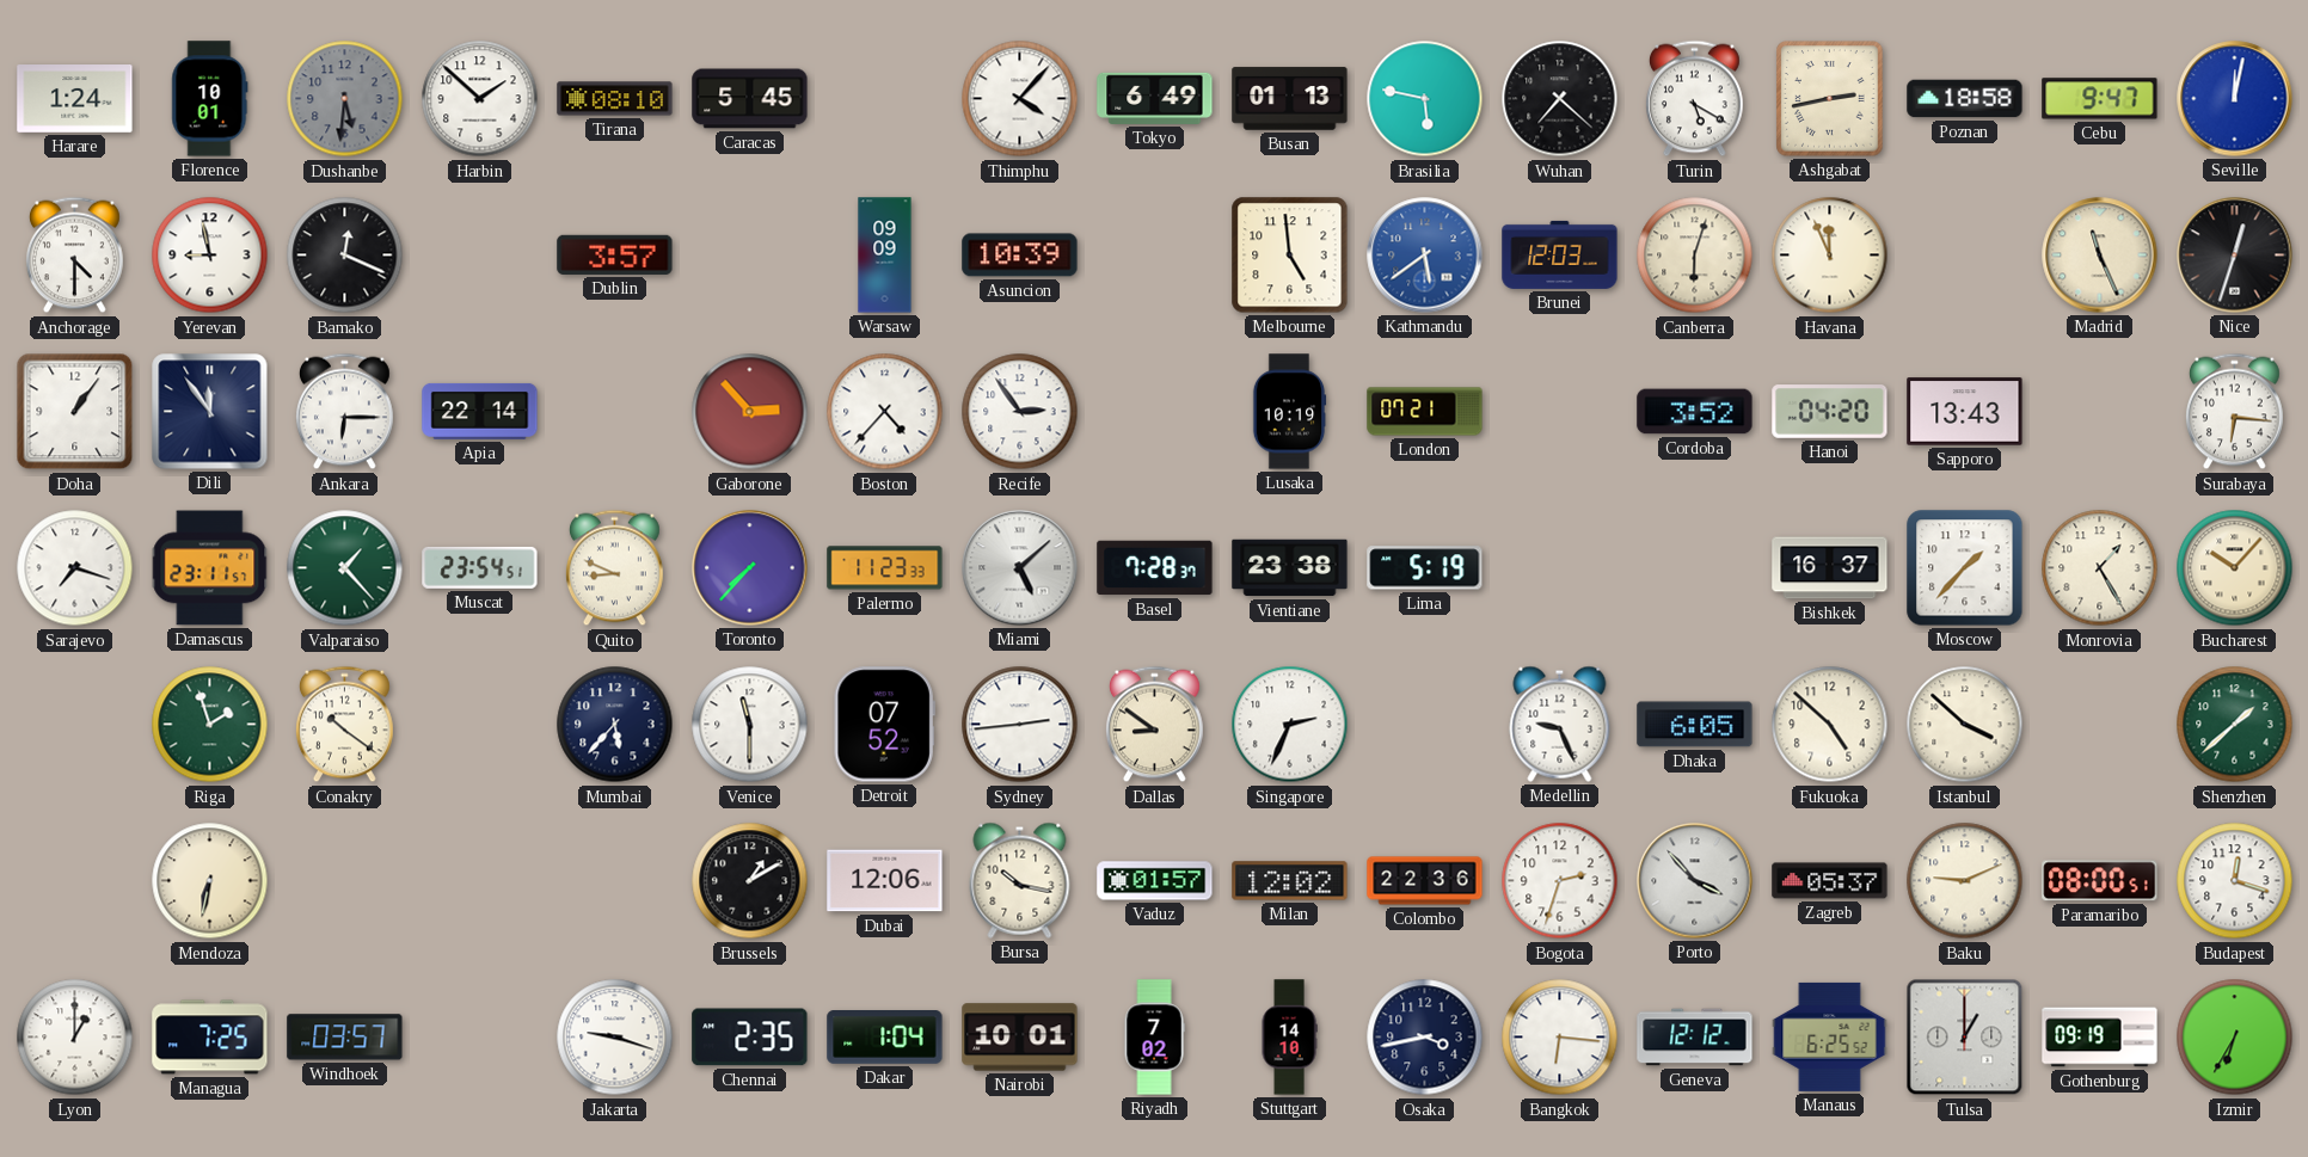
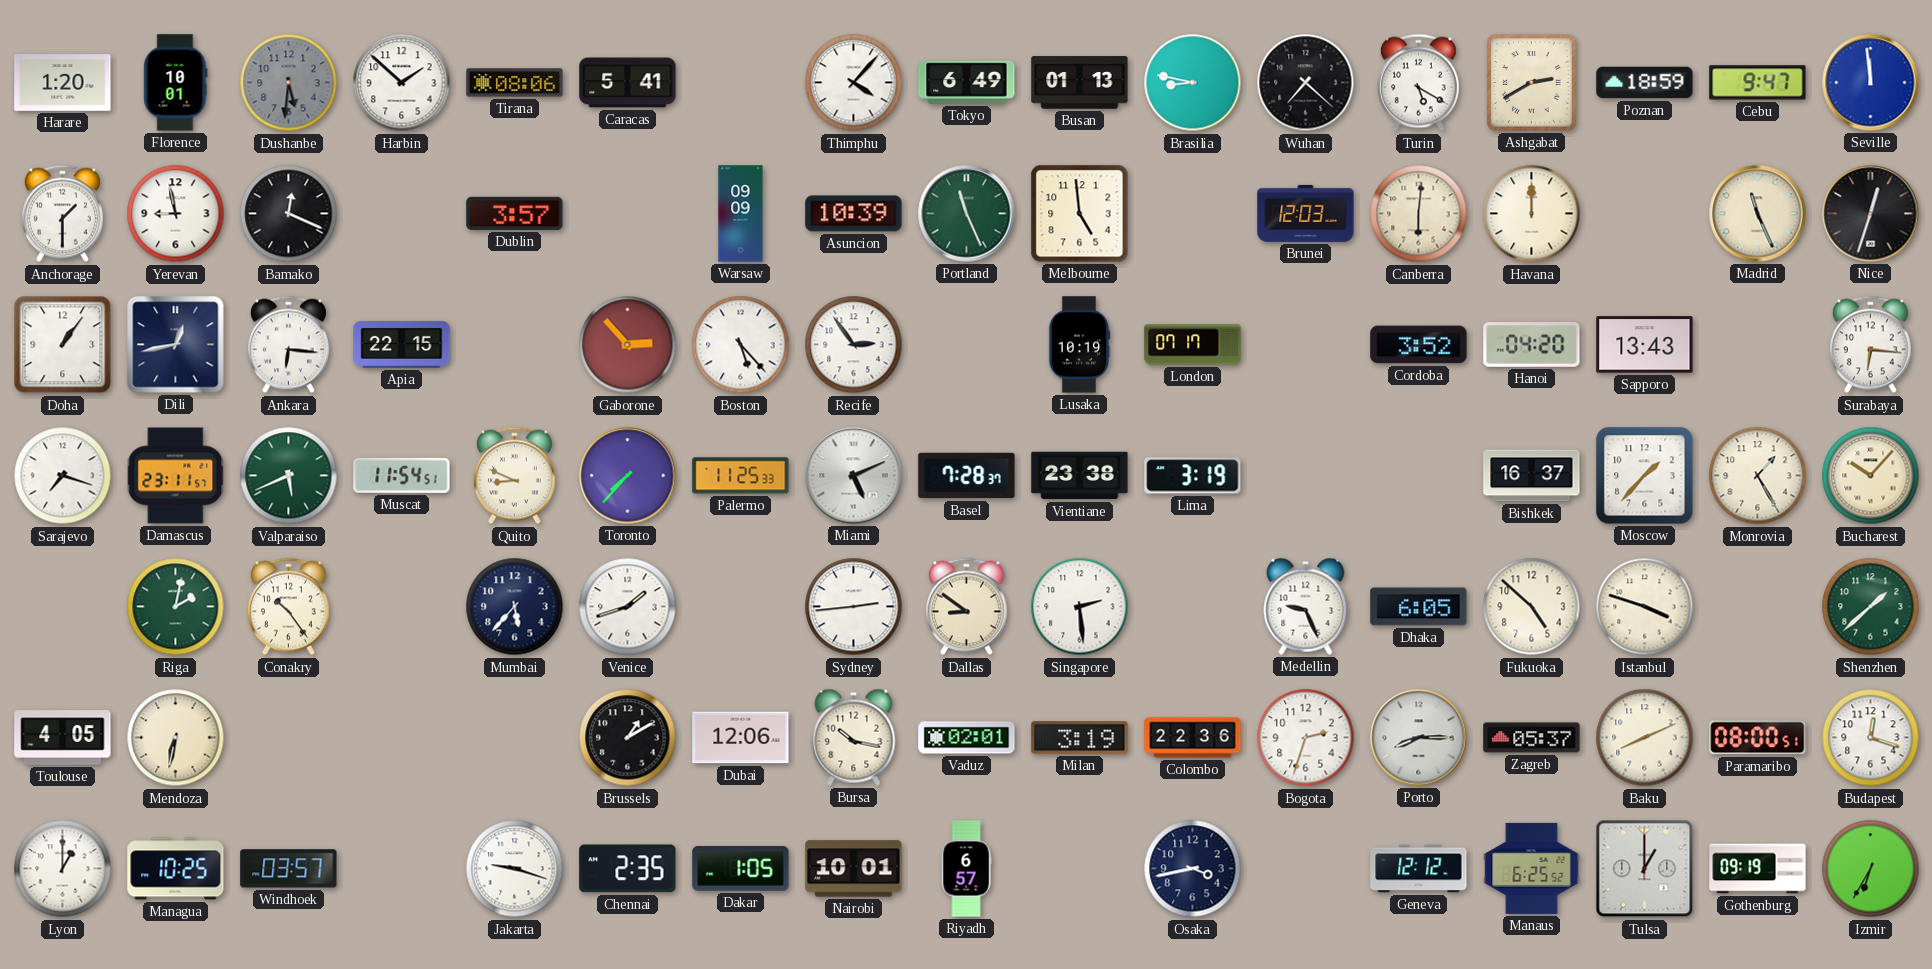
Harare: 1:24 -> 1:20
Tirana: 08:10 -> 08:06
Caracas: 5:45 -> 5:41
Brasilia: 5:47 -> 8:47
Ashgabat: 2:43 -> 2:40
Poznan: 18:58 -> 18:59
Seville: 12:02 -> 11:59
Anchorage: 4:30 -> 1:30
Portland: none -> 11:26
Kathmandu: 5:39 -> none
Canberra: 6:03 -> 6:01
Havana: 11:56 -> 12:00
Dili: 11:54 -> 12:43
Ankara: 6:15 -> 6:16
Apia: 22:14 -> 22:15
Boston: 4:37 -> 5:23
London: 07:21 -> 07:17
Valparaiso: 1:23 -> 5:41
Muscat: 23:54 -> 11:54
Palermo: 11:23 -> 11:25
Miami: 5:08 -> 5:11
Lima: 5:19 -> 3:19
Riga: 1:57 -> 2:02
Conakry: 10:21 -> 10:24
Venice: 11:30 -> 1:42
Detroit: 07:52 -> none
Singapore: 2:34 -> 2:29
Istanbul: 3:52 -> 3:48
Toulouse: none -> 4:05
Vaduz: 01:57 -> 02:01
Milan: 12:02 -> 3:19
Porto: 3:53 -> 8:15
Baku: 9:11 -> 8:11
Managua: 7:25 -> 10:25
Dakar: 1:04 -> 1:05
Riyadh: 7:02 -> 6:57
Stuttgart: 14:10 -> none
Bangkok: 6:16 -> none
